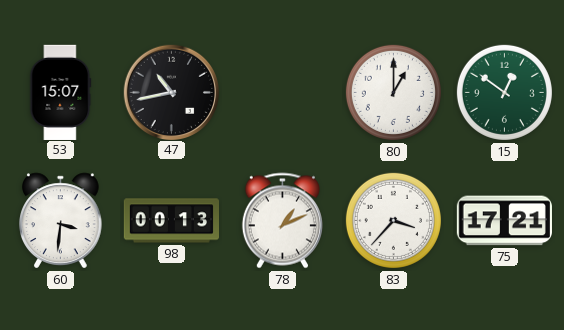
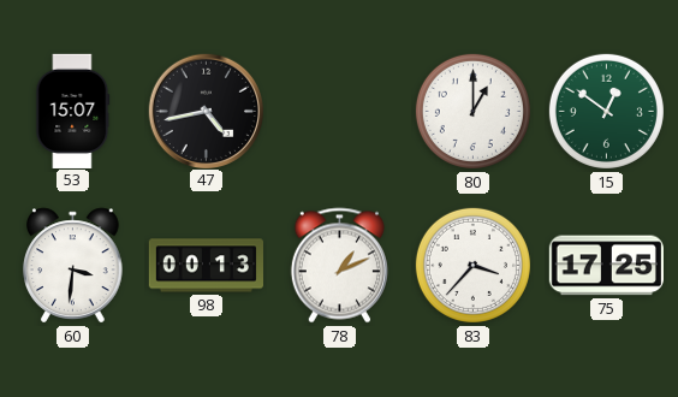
47: 10:43 -> 4:43
75: 17:21 -> 17:25
